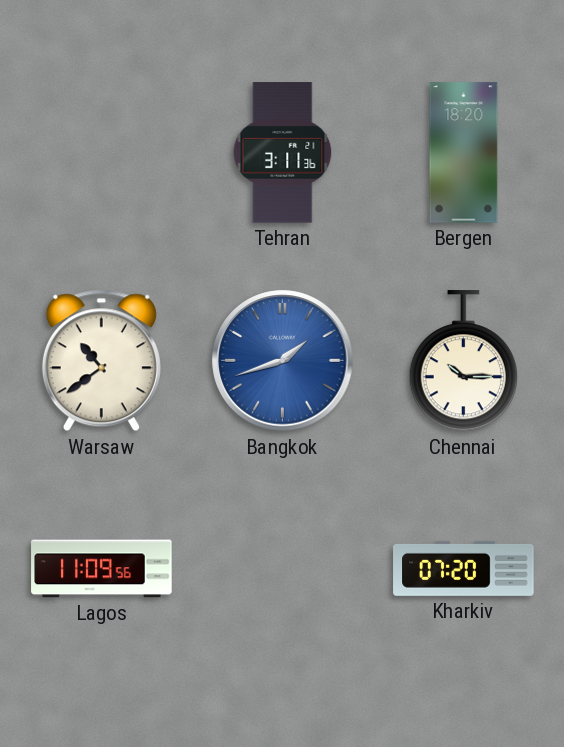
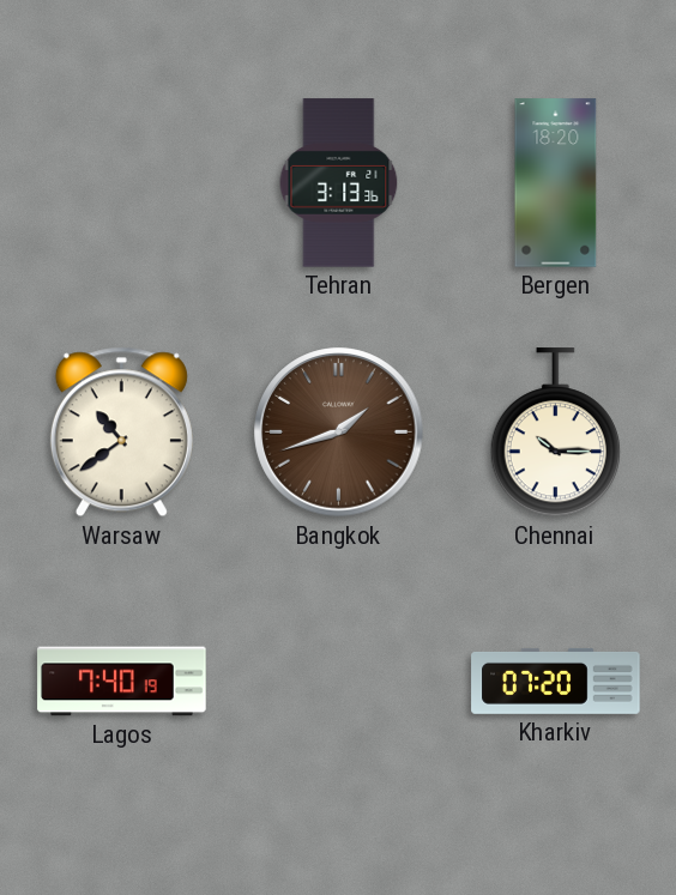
Tehran: 3:11 -> 3:13
Bangkok dial: blue -> brown
Lagos: 11:09 -> 7:40
